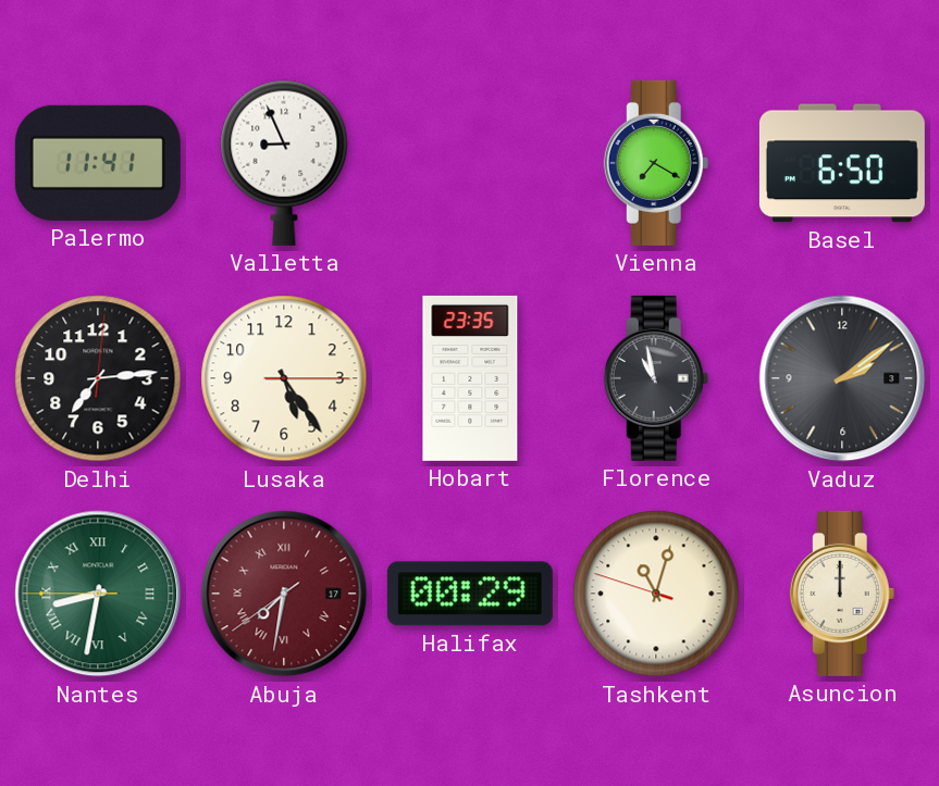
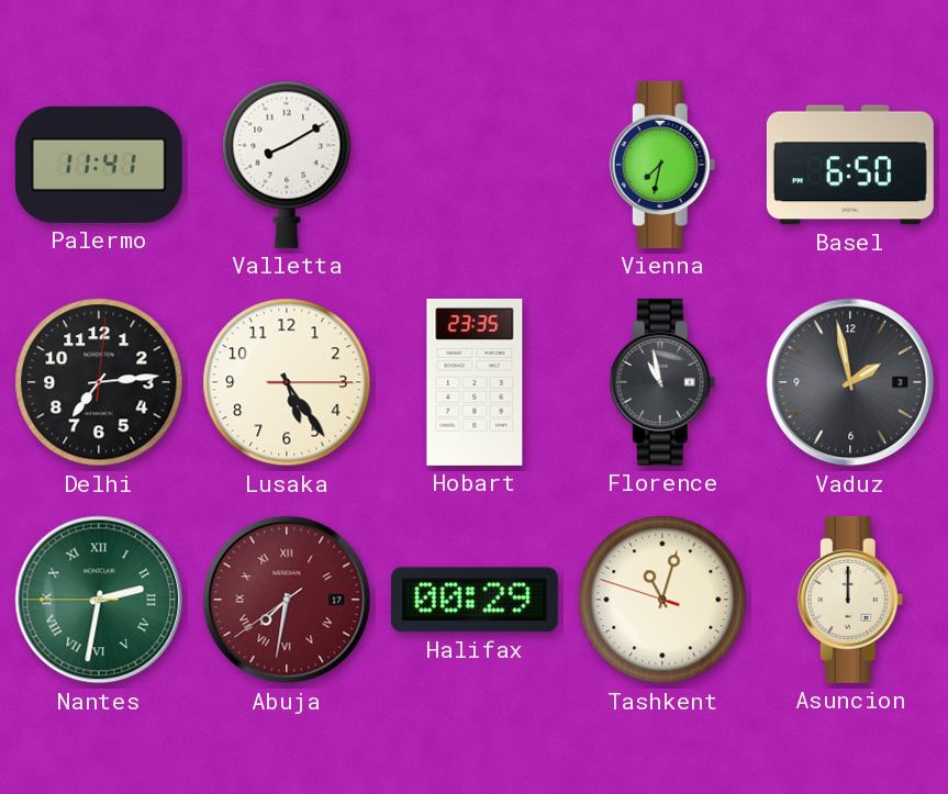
Valletta: 8:56 -> 8:10
Vienna: 7:20 -> 7:32
Vaduz: 2:09 -> 1:58
Nantes: 8:31 -> 2:31
